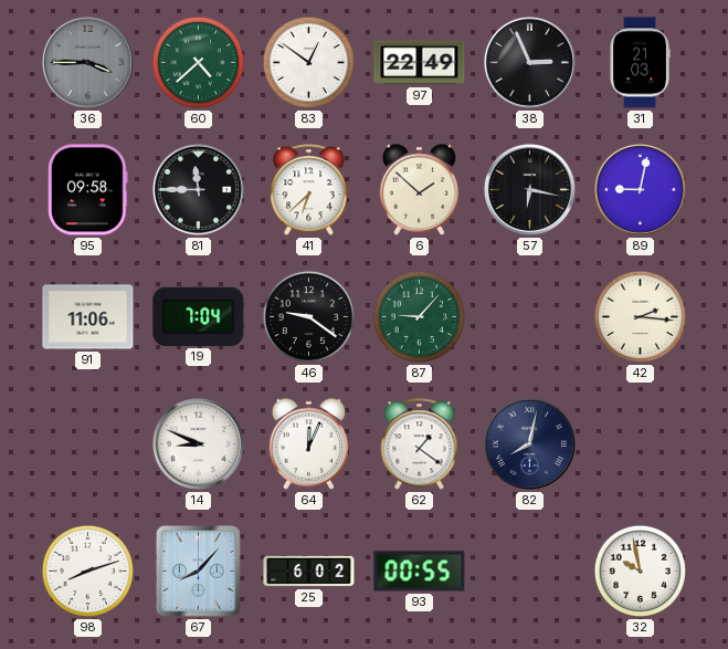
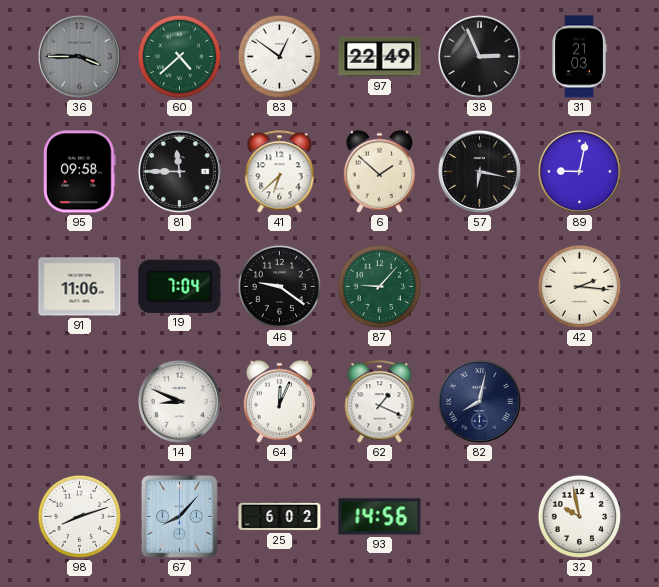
62: 1:21 -> 1:19
93: 00:55 -> 14:56
